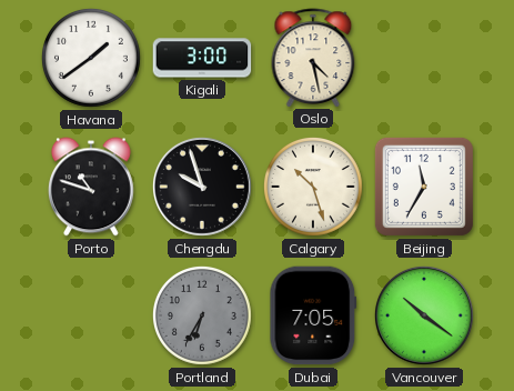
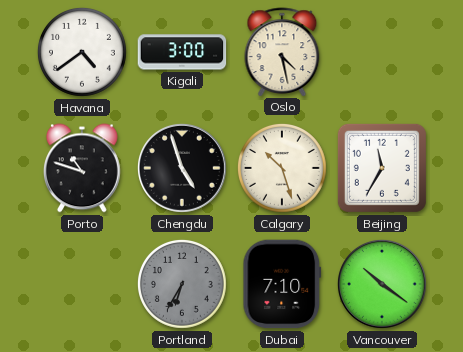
Havana: 1:39 -> 4:39
Chengdu: 9:57 -> 4:57
Dubai: 7:05 -> 7:10
